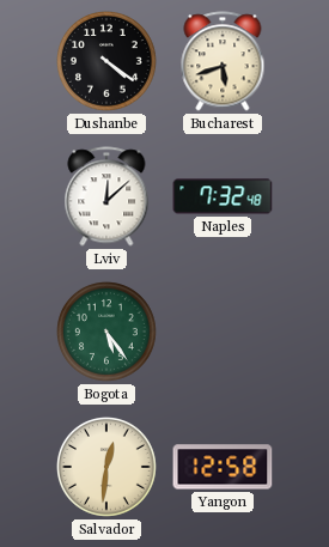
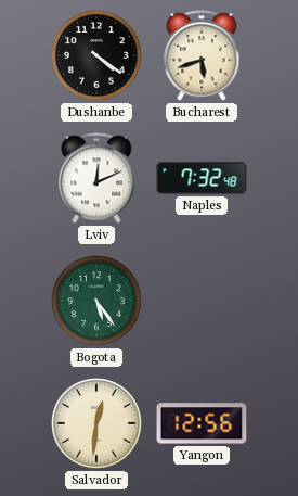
Lviv: 12:08 -> 12:11
Yangon: 12:58 -> 12:56
